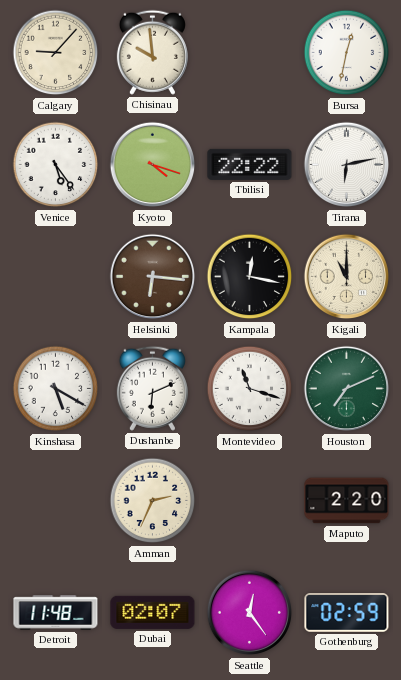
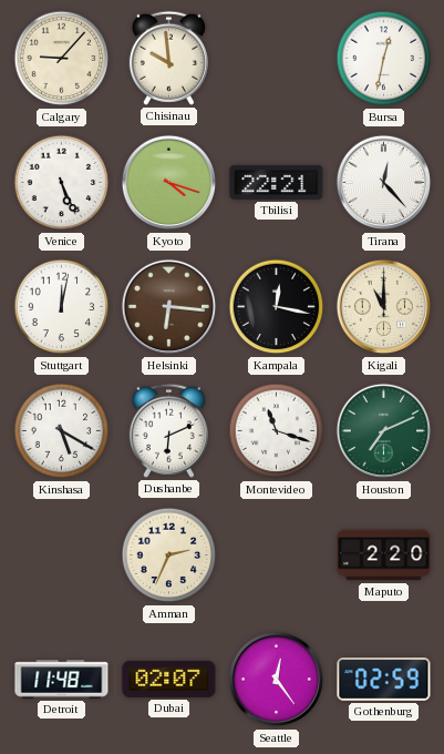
Venice: 5:24 -> 5:26
Tbilisi: 22:22 -> 22:21
Tirana: 6:13 -> 12:23
Stuttgart: none -> 12:02
